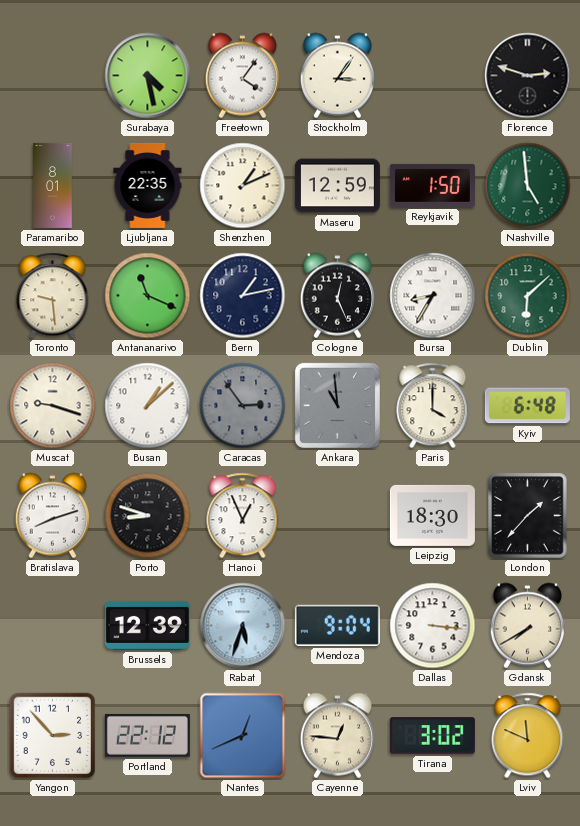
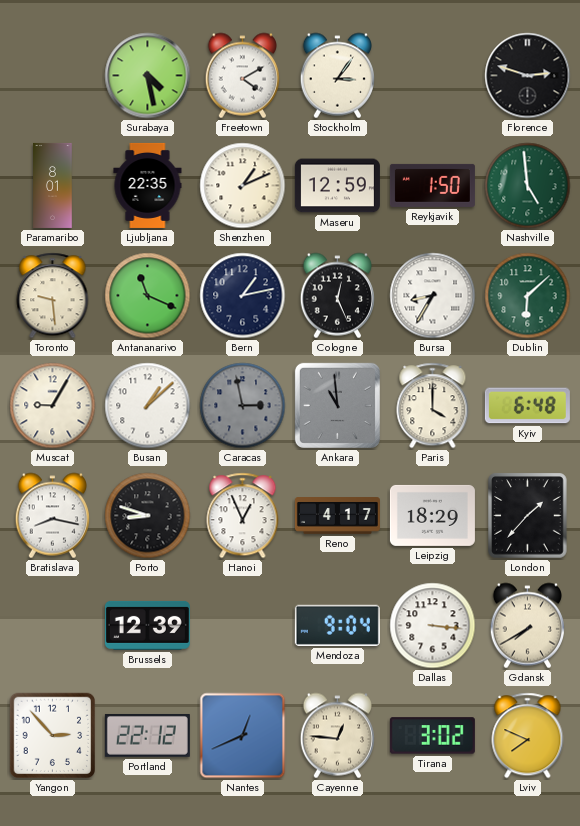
Freetown: 4:06 -> 4:10
Muscat: 9:18 -> 9:05
Caracas: 2:54 -> 2:58
Bratislava: 8:12 -> 8:17
Reno: none -> 4:17
Leipzig: 18:30 -> 18:29
Rabat: 5:33 -> none
Lviv: 11:49 -> 7:49
